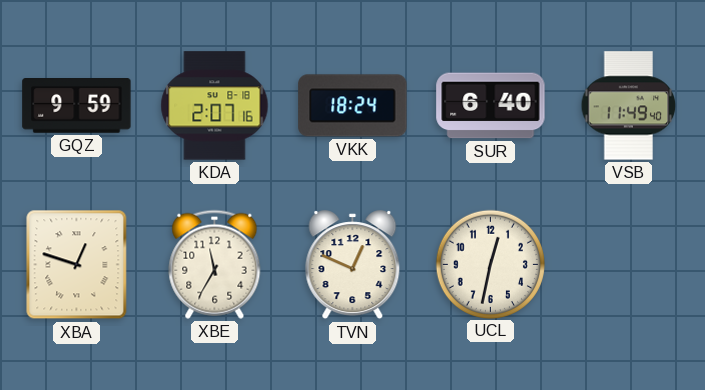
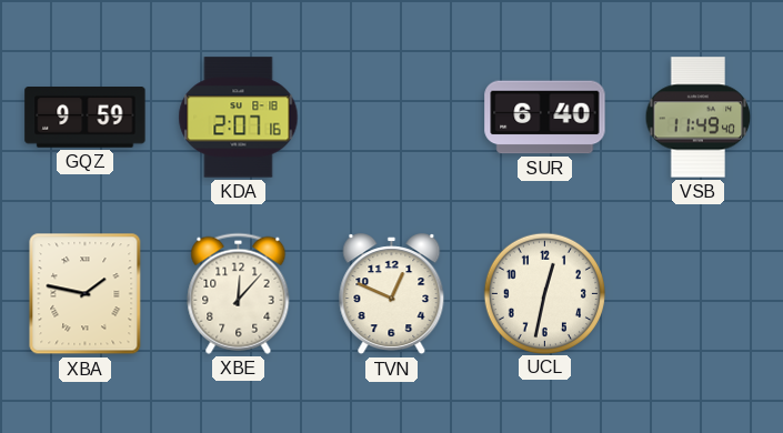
VKK: 18:24 -> none
XBA: 12:48 -> 1:47
XBE: 11:35 -> 12:07
